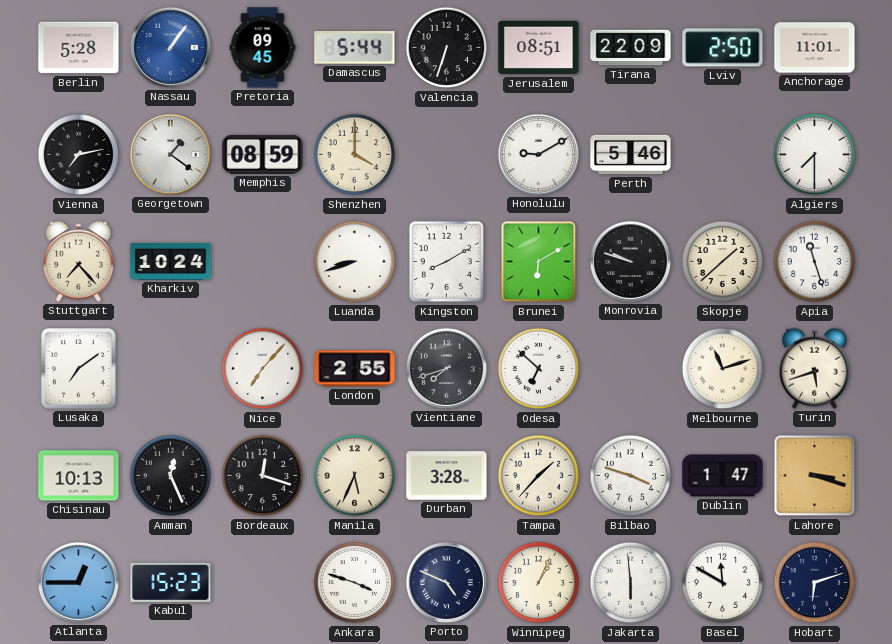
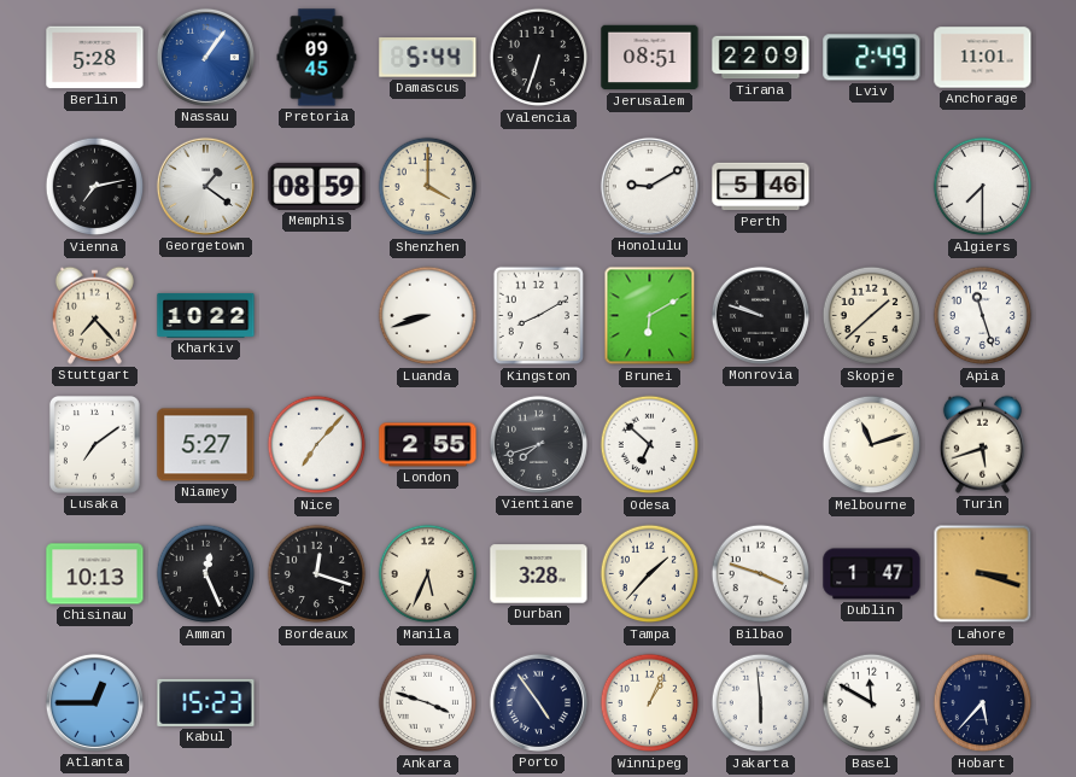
Lviv: 2:50 -> 2:49
Kharkiv: 10:24 -> 10:22
Niamey: none -> 5:27
Porto: 4:49 -> 4:54
Hobart: 6:12 -> 5:37
